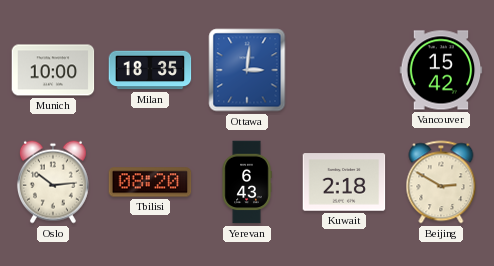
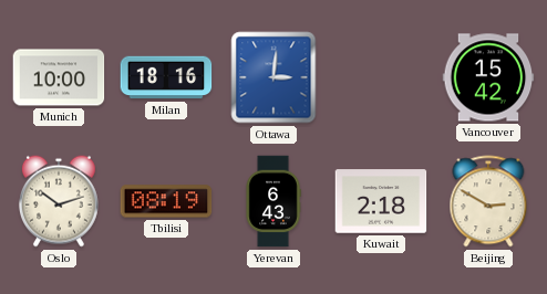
Milan: 18:35 -> 18:16
Oslo: 10:14 -> 10:12
Tbilisi: 08:20 -> 08:19
